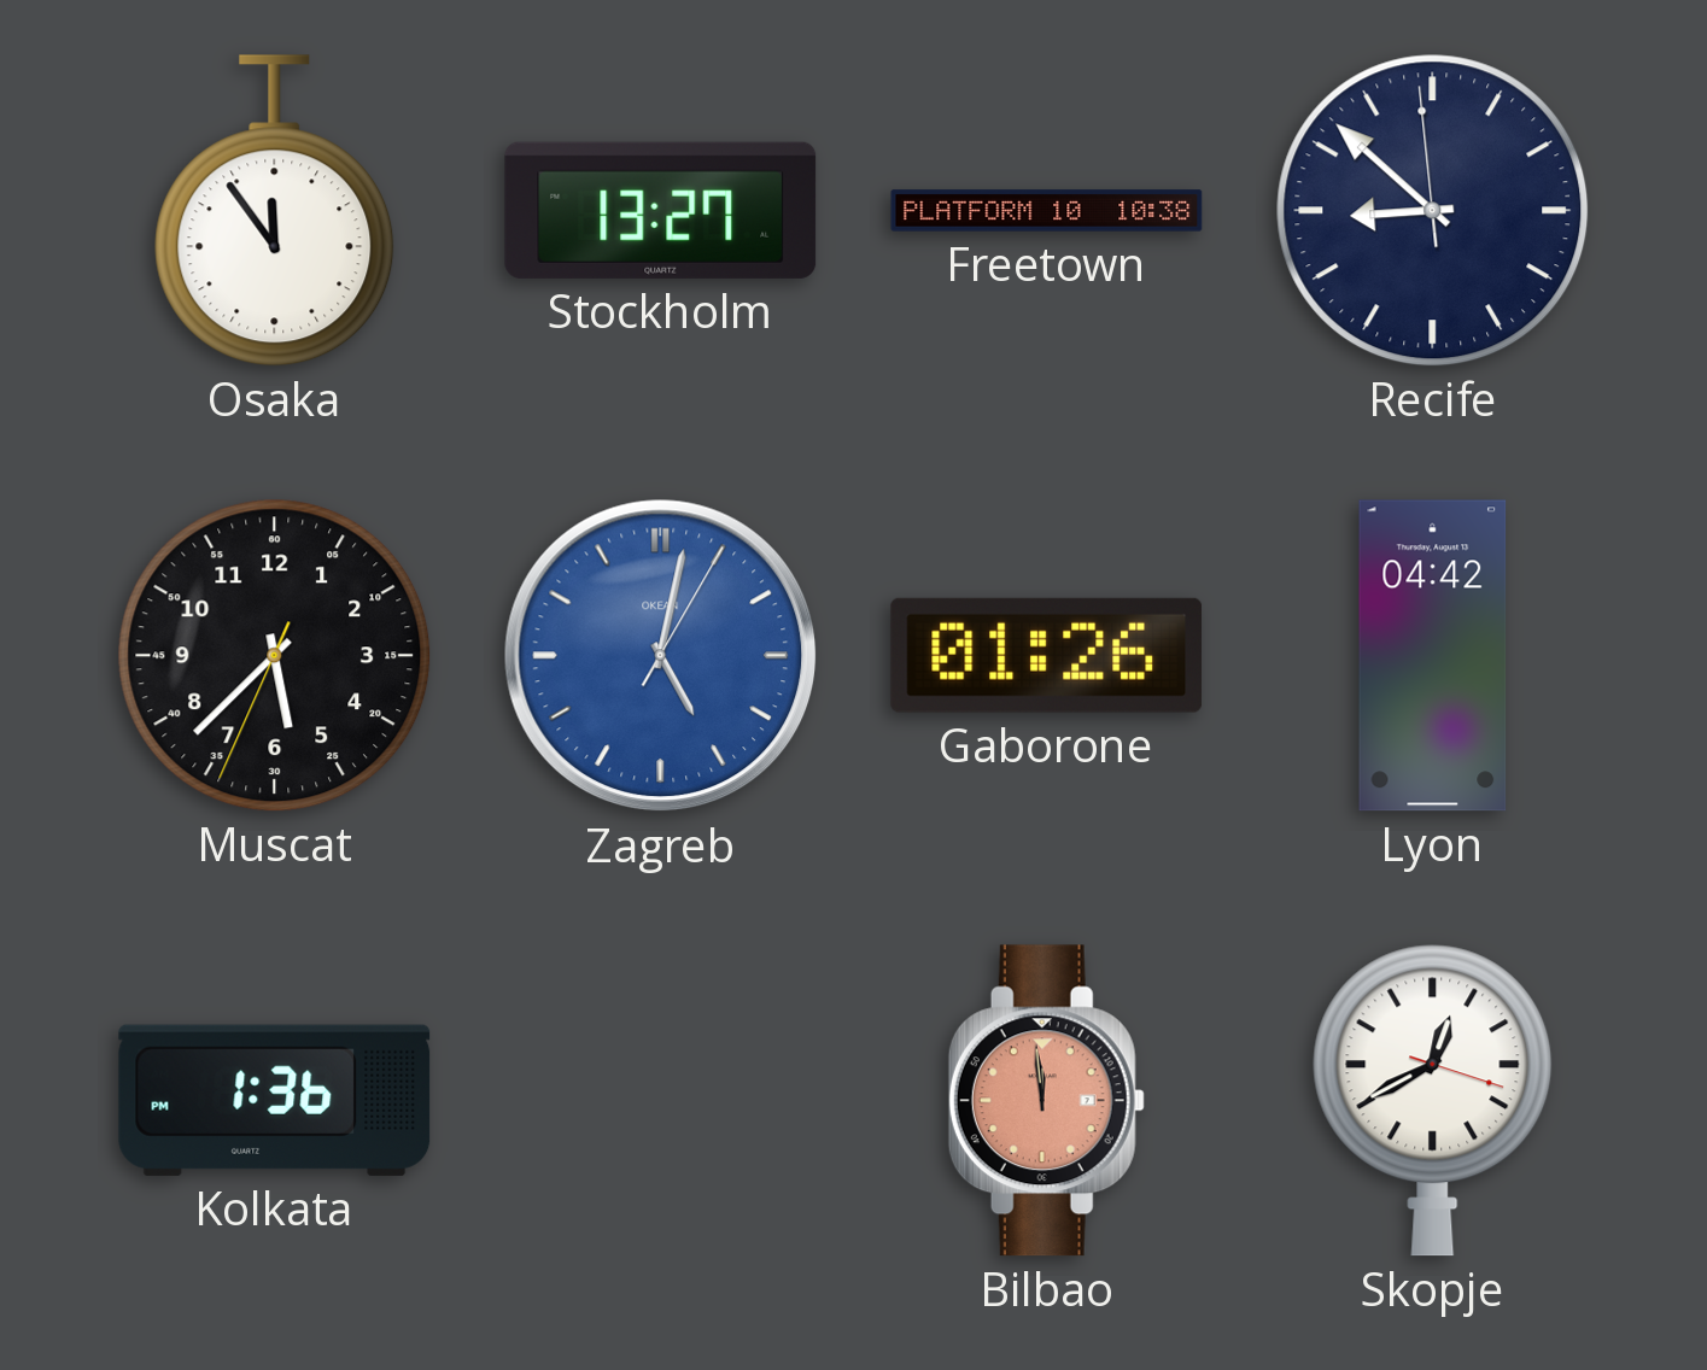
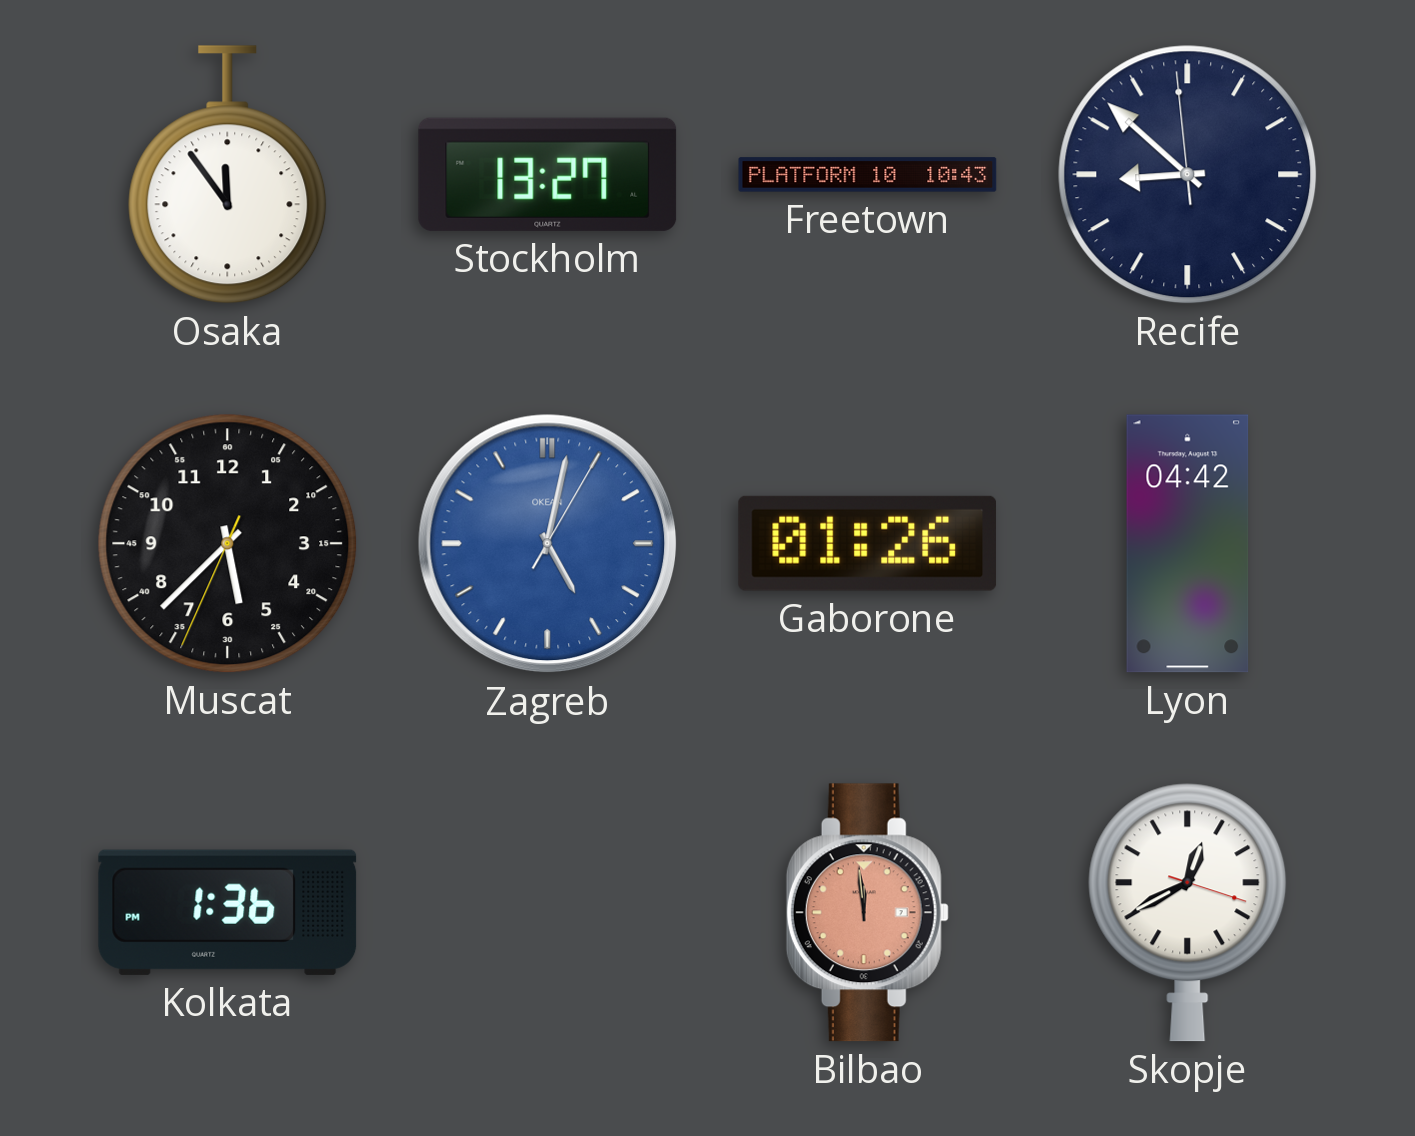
Freetown: 10:38 -> 10:43
